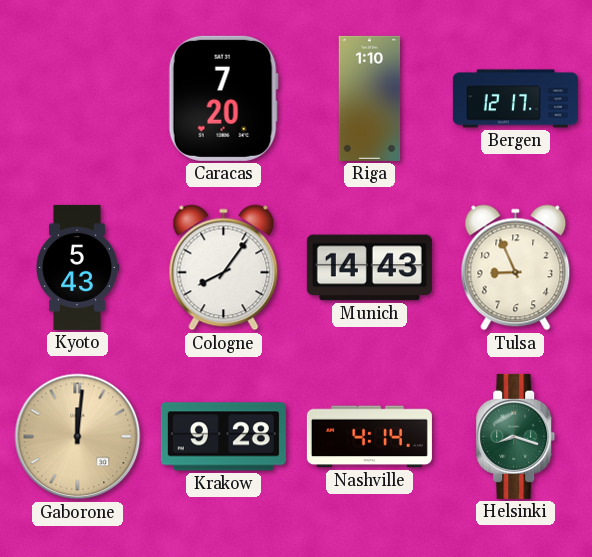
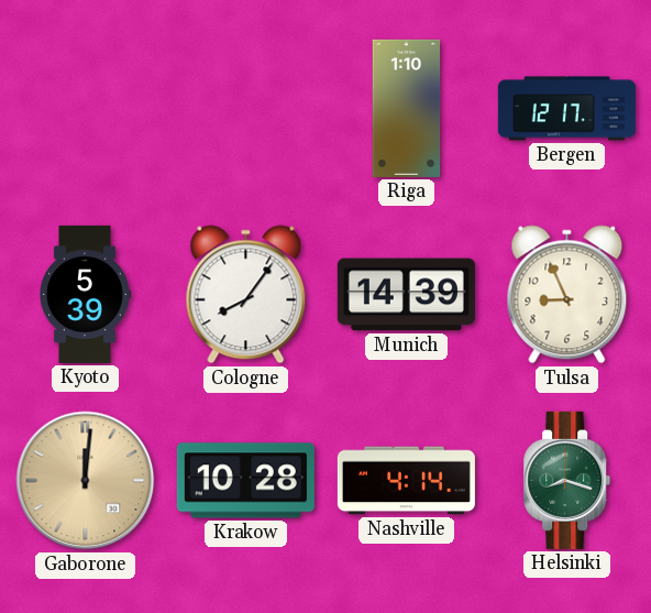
Caracas: 7:20 -> none
Kyoto: 5:43 -> 5:39
Munich: 14:43 -> 14:39
Krakow: 9:28 -> 10:28
